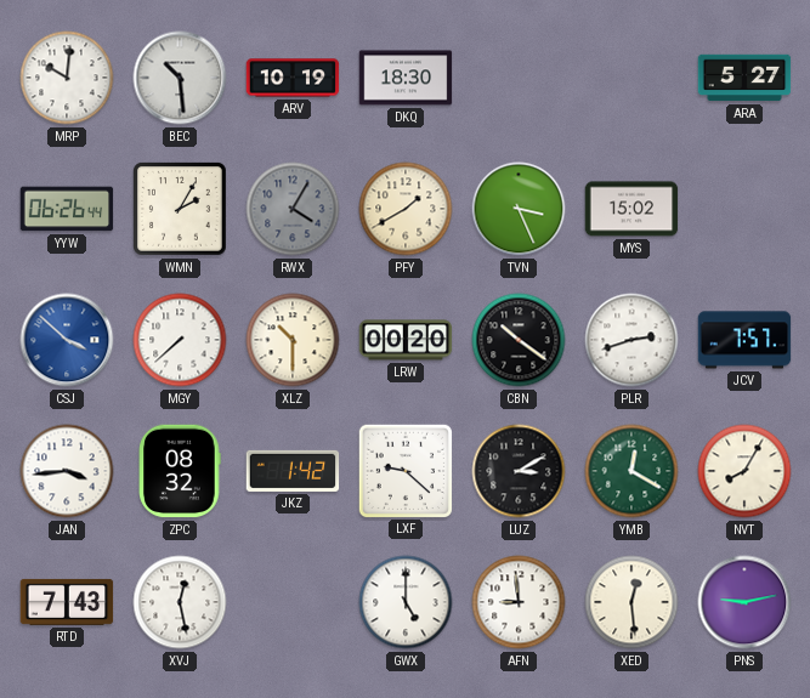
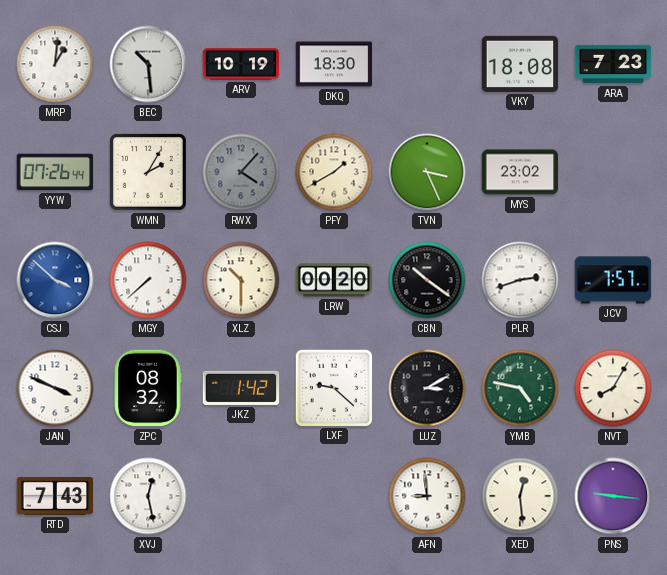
MRP: 10:01 -> 1:01
VKY: none -> 18:08
ARA: 5:27 -> 7:23
YYW: 06:26 -> 07:26
RWX: 4:05 -> 4:07
MYS: 15:02 -> 23:02
JAN: 3:44 -> 3:49
YMB: 12:20 -> 4:47
GWX: 5:00 -> none
PNS: 9:13 -> 9:16
